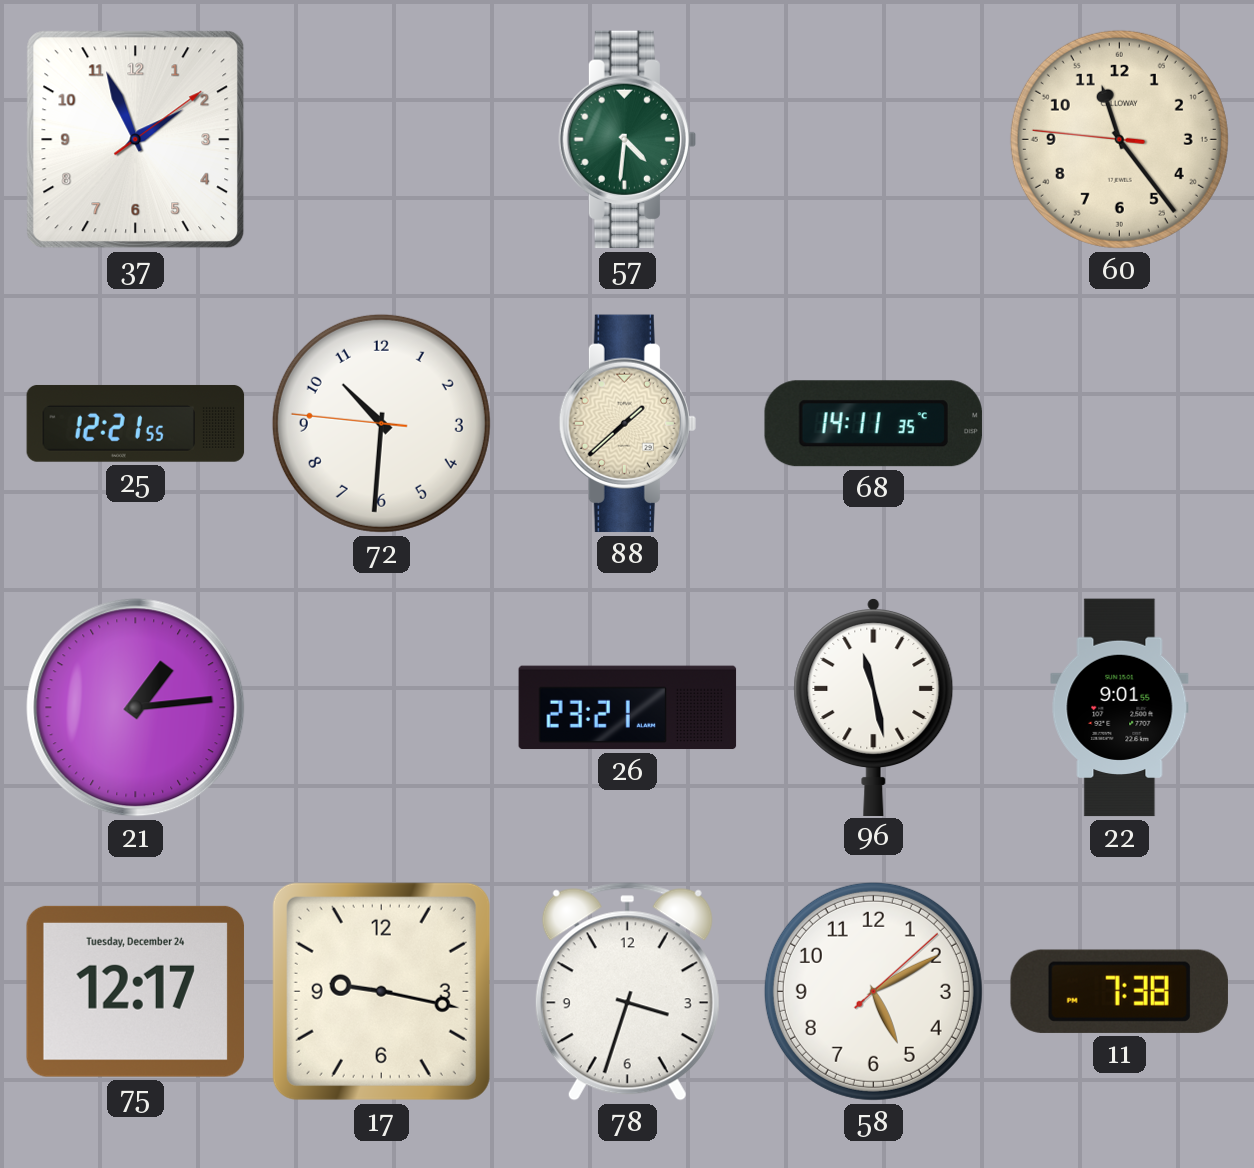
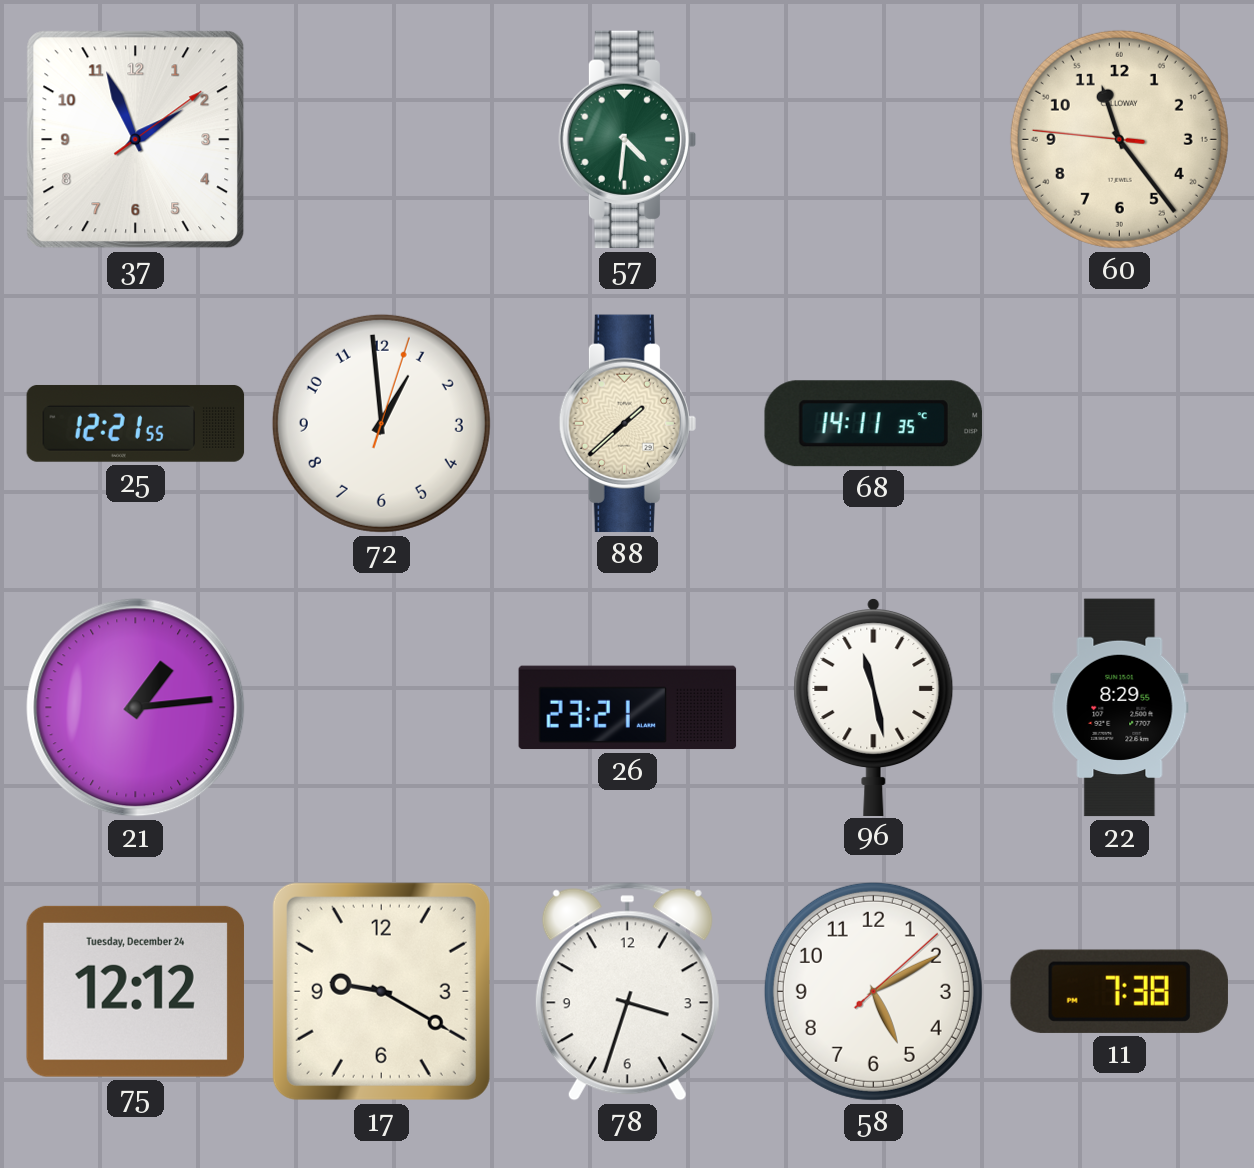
72: 10:30 -> 12:59
22: 9:01 -> 8:29
75: 12:17 -> 12:12
17: 9:17 -> 9:20
